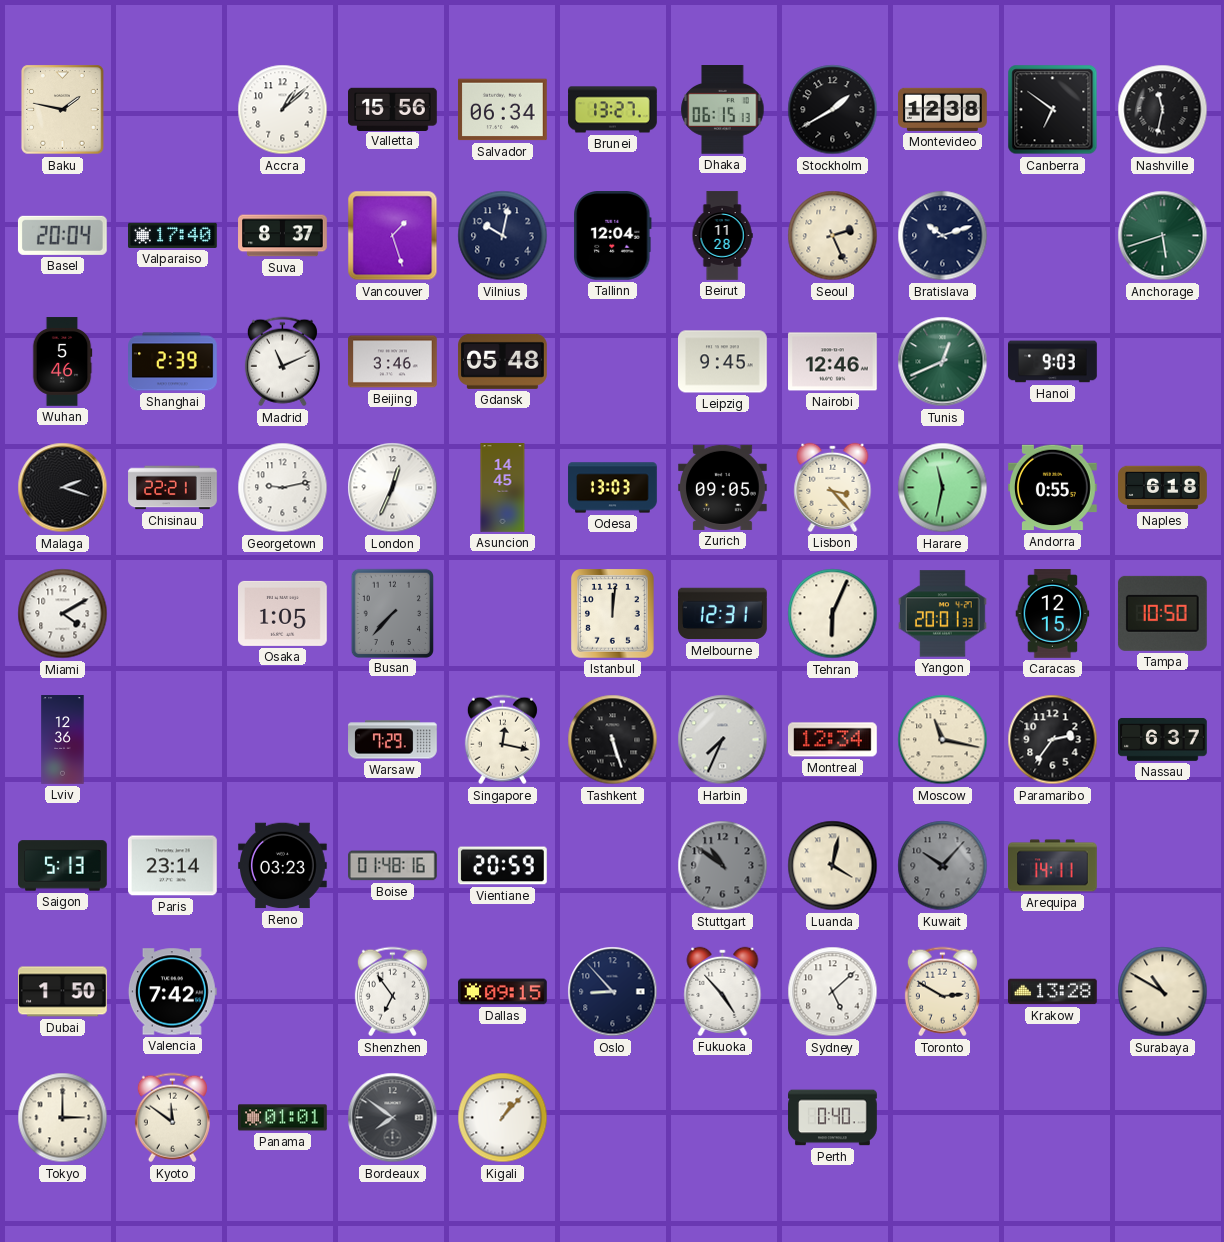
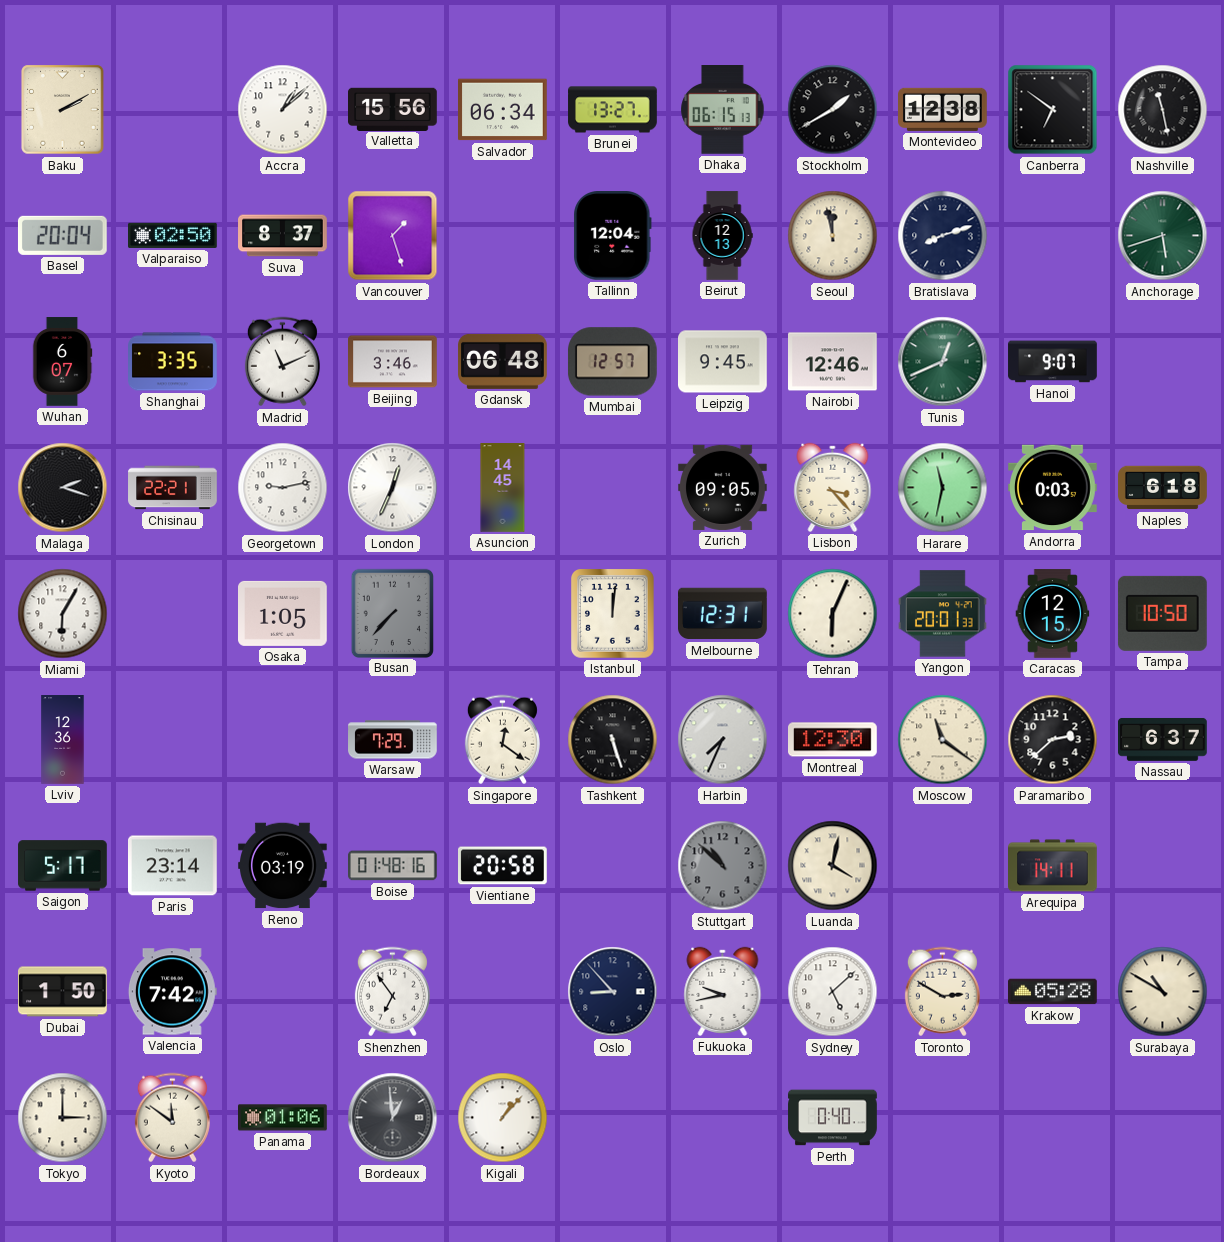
Baku: 1:47 -> 2:10
Nashville: 11:32 -> 11:28
Valparaiso: 17:40 -> 02:50
Vilnius: 10:02 -> none
Beirut: 11:28 -> 12:13
Seoul: 2:26 -> 11:58
Bratislava: 10:12 -> 8:12
Wuhan: 5:46 -> 6:07
Shanghai: 2:39 -> 3:35
Gdansk: 05:48 -> 06:48
Mumbai: none -> 12:57
Hanoi: 9:03 -> 9:07
Odesa: 13:03 -> none
Andorra: 0:55 -> 0:03
Miami: 4:10 -> 6:05
Singapore: 12:17 -> 12:21
Montreal: 12:34 -> 12:30
Moscow: 11:17 -> 11:21
Paramaribo: 2:36 -> 2:38
Saigon: 5:13 -> 5:17
Reno: 03:23 -> 03:19
Vientiane: 20:59 -> 20:58
Stuttgart: 10:51 -> 10:52
Kuwait: 10:07 -> none
Dallas: 09:15 -> none
Fukuoka: 4:53 -> 9:43
Krakow: 13:28 -> 05:28
Panama: 01:01 -> 01:06
Bordeaux: 7:51 -> 12:59
